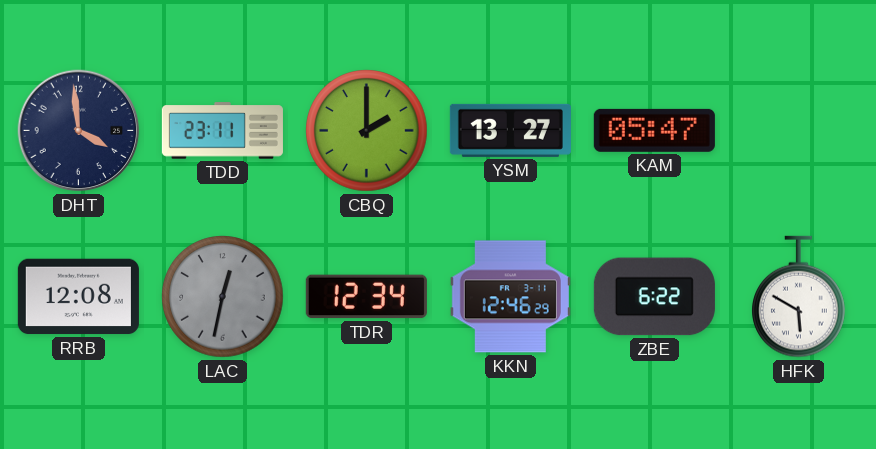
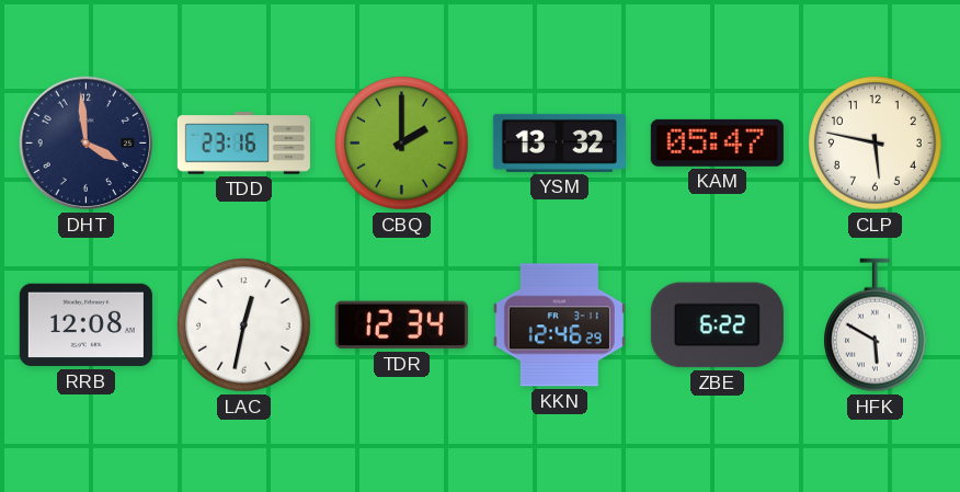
TDD: 23:11 -> 23:16
YSM: 13:27 -> 13:32
CLP: none -> 5:47
LAC dial: grey -> white
